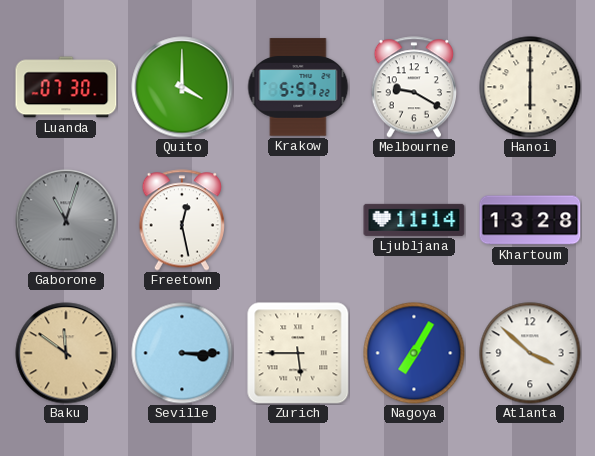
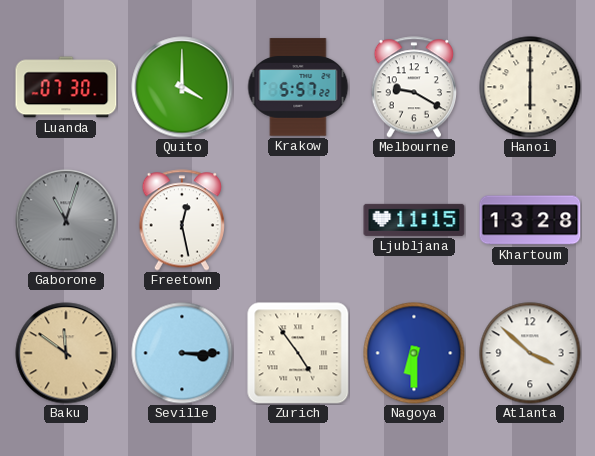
Ljubljana: 11:14 -> 11:15
Zurich: 5:45 -> 4:54
Nagoya: 7:05 -> 6:30
